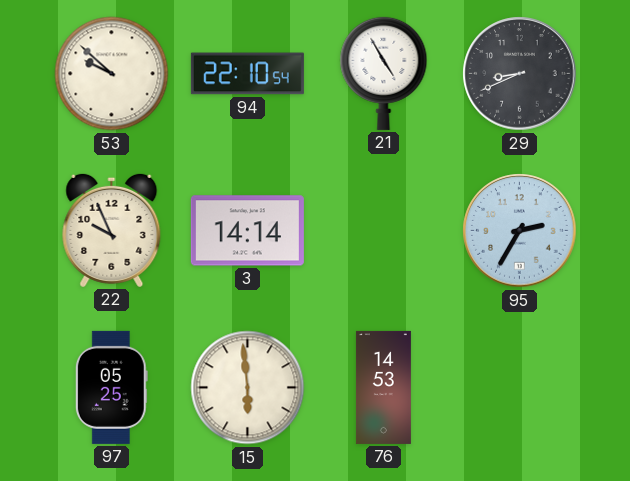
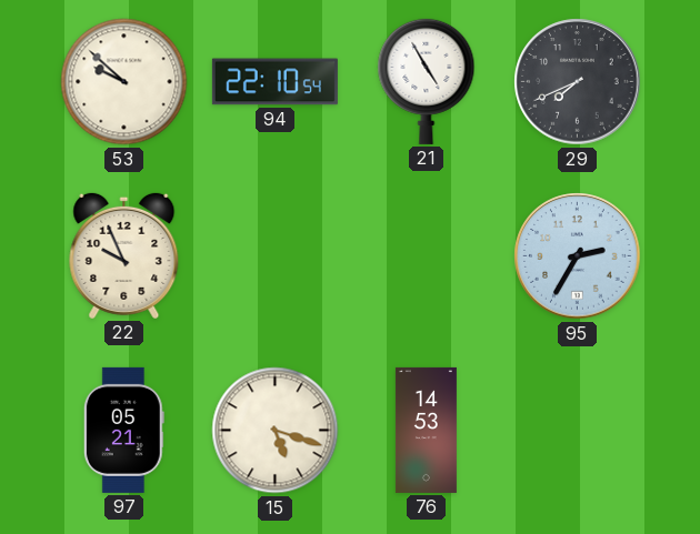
29: 8:41 -> 7:41
3: 14:14 -> none
97: 05:25 -> 05:21
15: 5:59 -> 5:18
